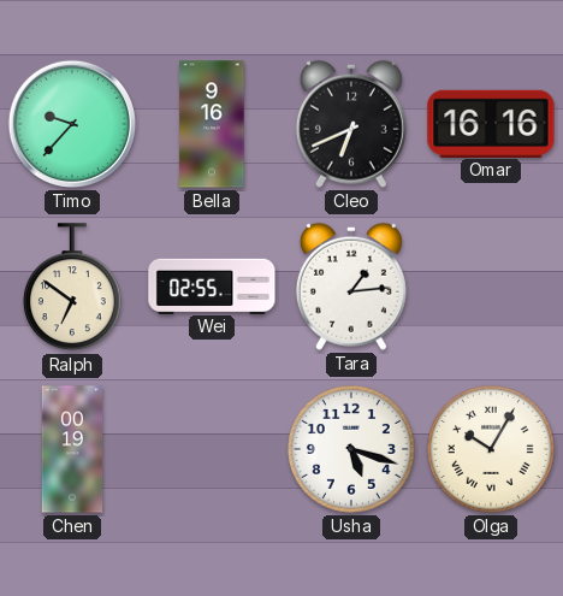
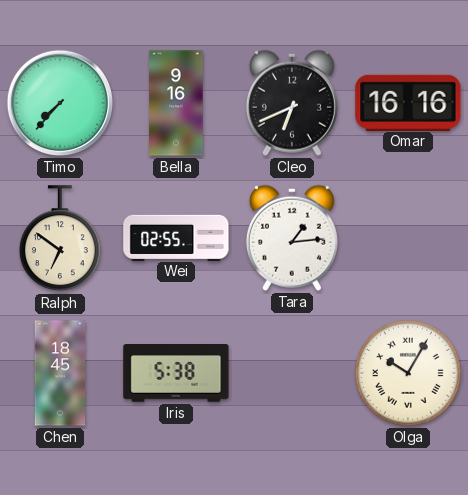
Timo: 9:37 -> 7:37
Chen: 00:19 -> 18:45
Iris: none -> 5:38
Usha: 5:18 -> none
